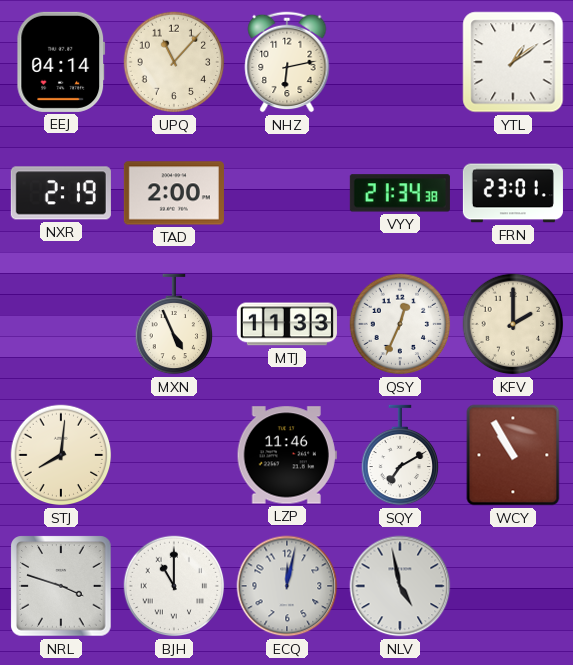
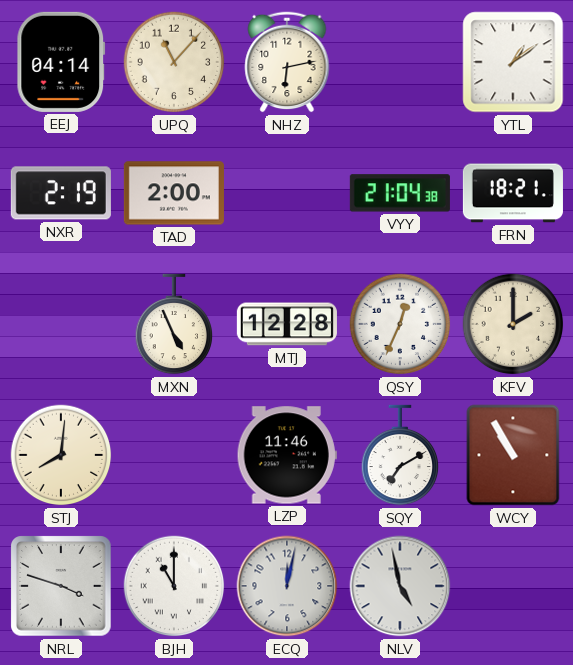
VYY: 21:34 -> 21:04
FRN: 23:01 -> 18:21
MTJ: 11:33 -> 12:28
